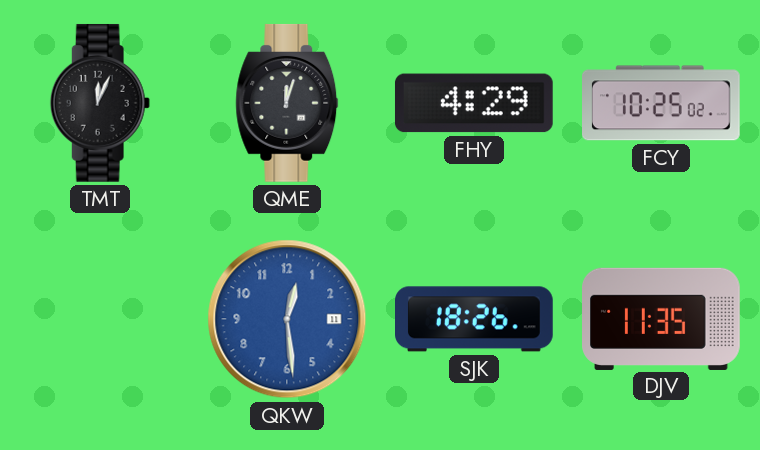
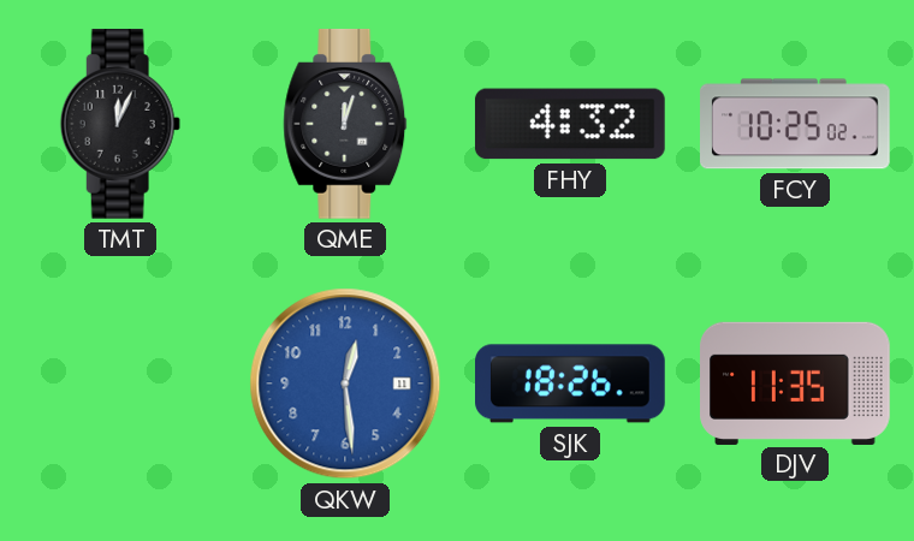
FHY: 4:29 -> 4:32
